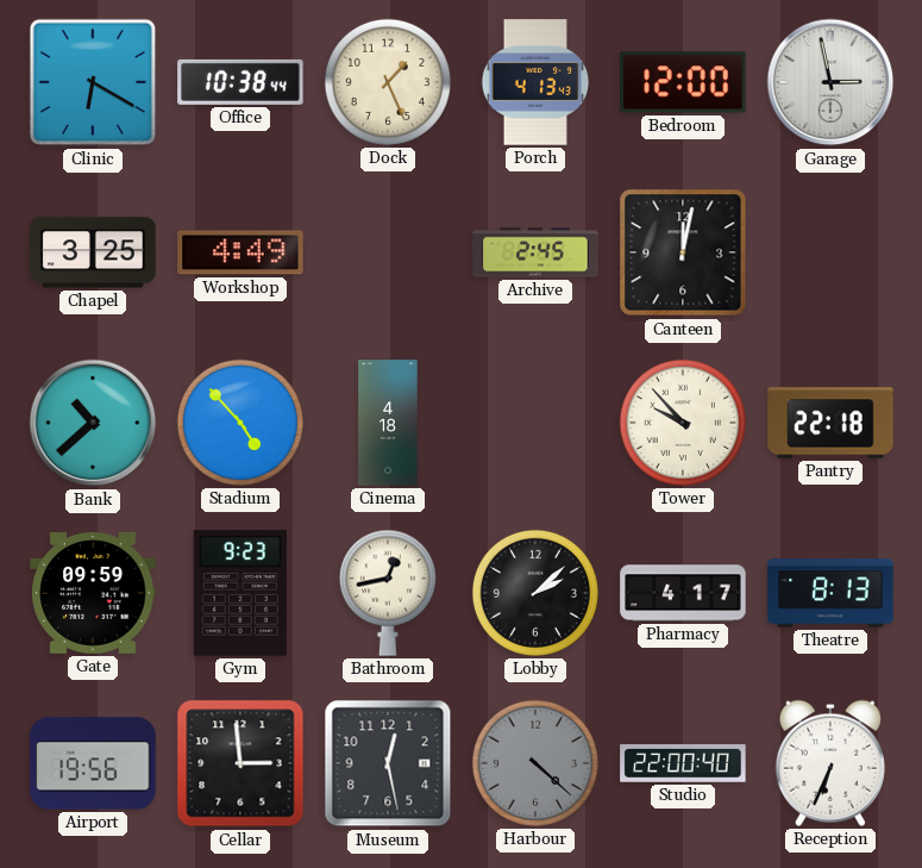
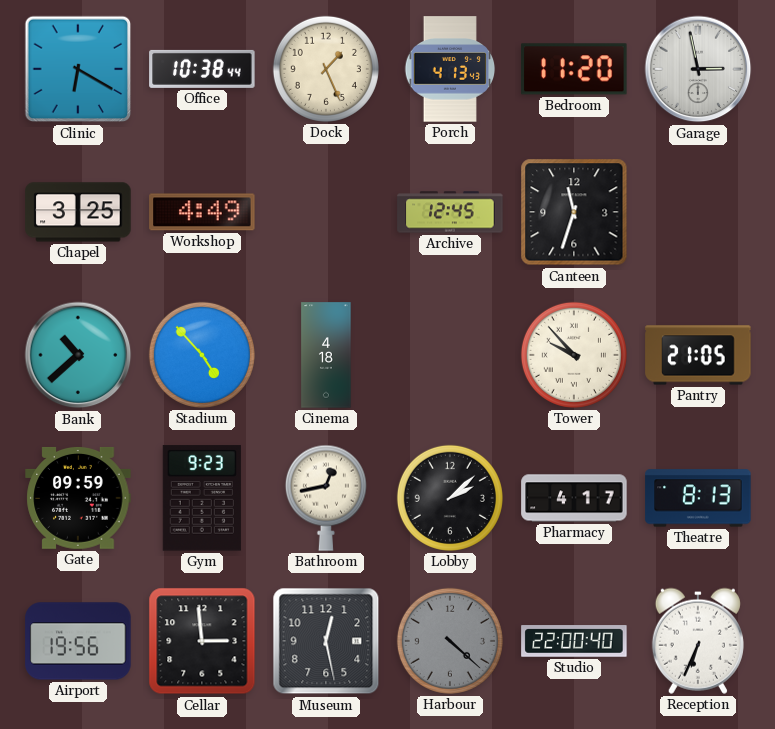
Bedroom: 12:00 -> 11:20
Archive: 2:45 -> 12:45
Canteen: 12:02 -> 11:33
Pantry: 22:18 -> 21:05
